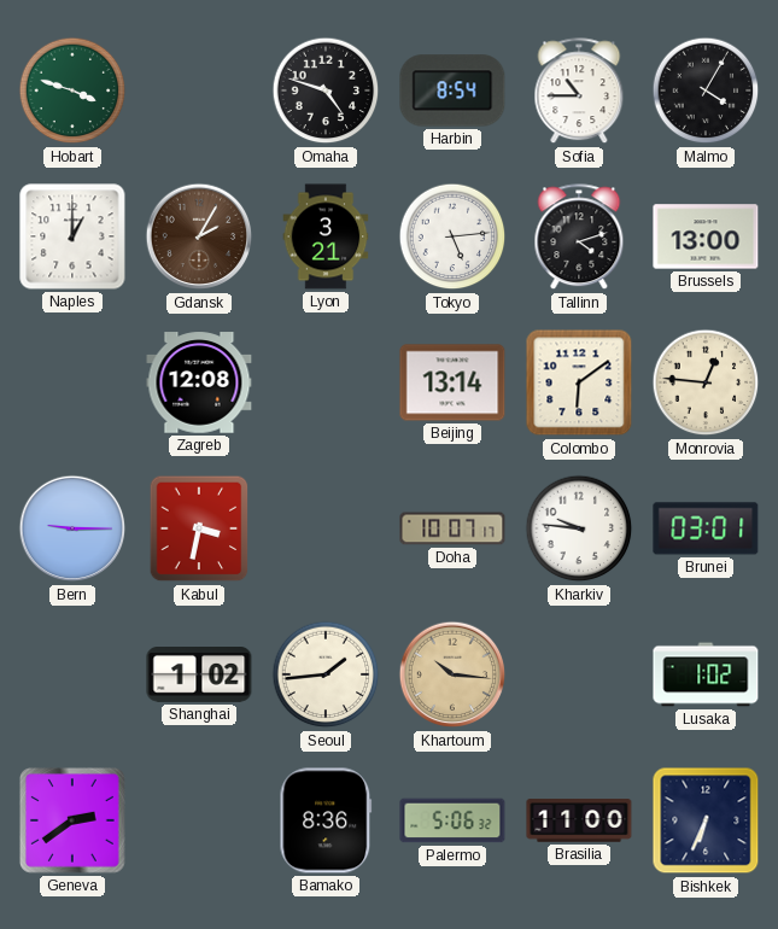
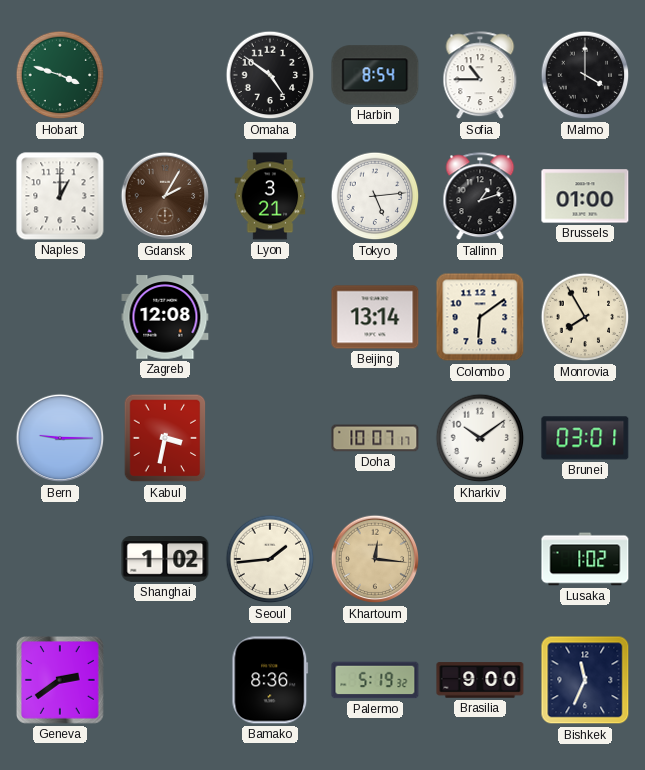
Omaha: 4:48 -> 4:51
Malmo: 4:05 -> 4:00
Tallinn: 4:12 -> 1:12
Brussels: 13:00 -> 01:00
Monrovia: 12:46 -> 7:55
Kharkiv: 9:46 -> 10:09
Khartoum: 10:16 -> 12:16
Palermo: 5:06 -> 5:19
Brasilia: 11:00 -> 9:00
Bishkek: 6:34 -> 11:34
